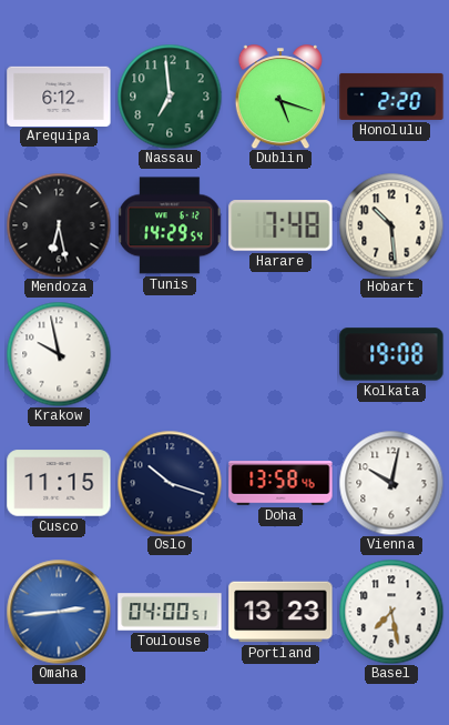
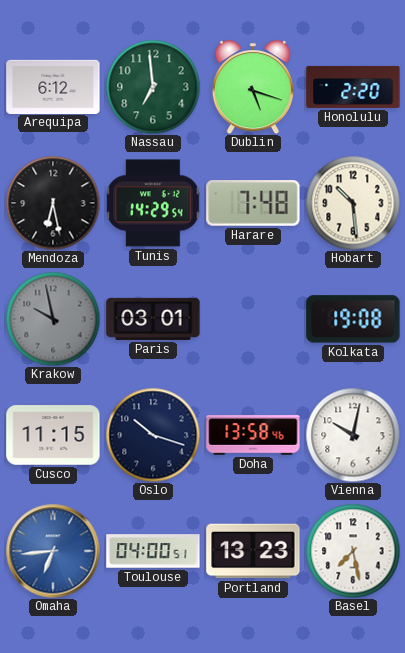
Krakow dial: white -> grey
Paris: none -> 03:01
Omaha: 2:44 -> 6:44
